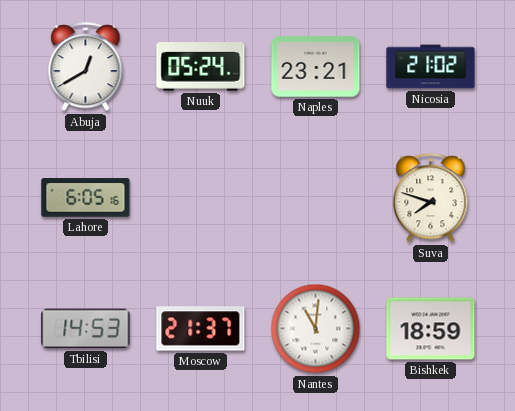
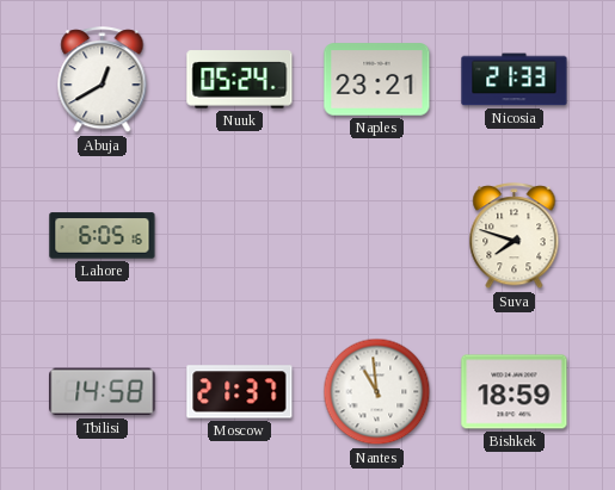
Nicosia: 21:02 -> 21:33
Tbilisi: 14:53 -> 14:58
Nantes: 11:01 -> 10:59
